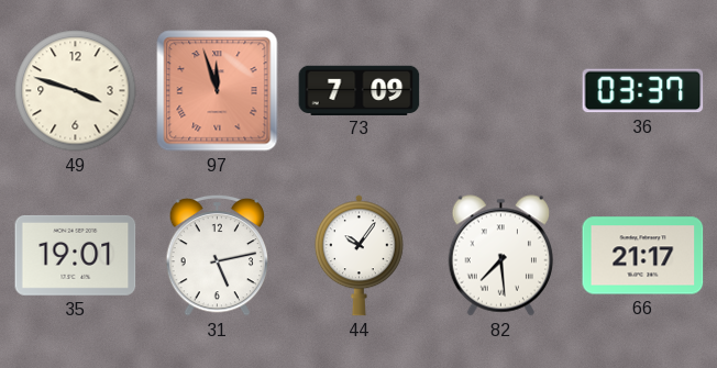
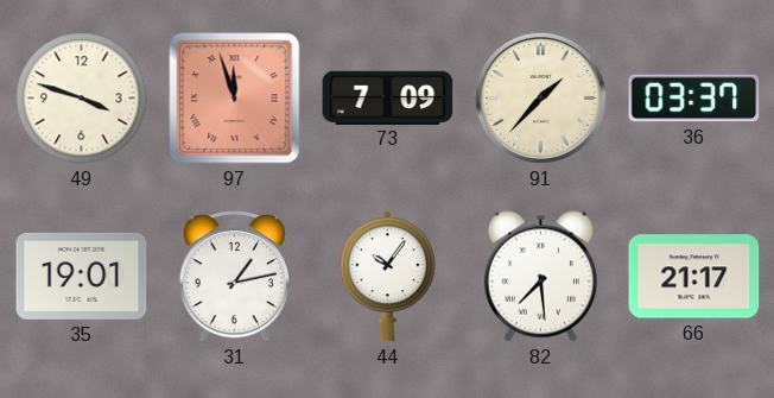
91: none -> 1:37
31: 5:13 -> 1:13
